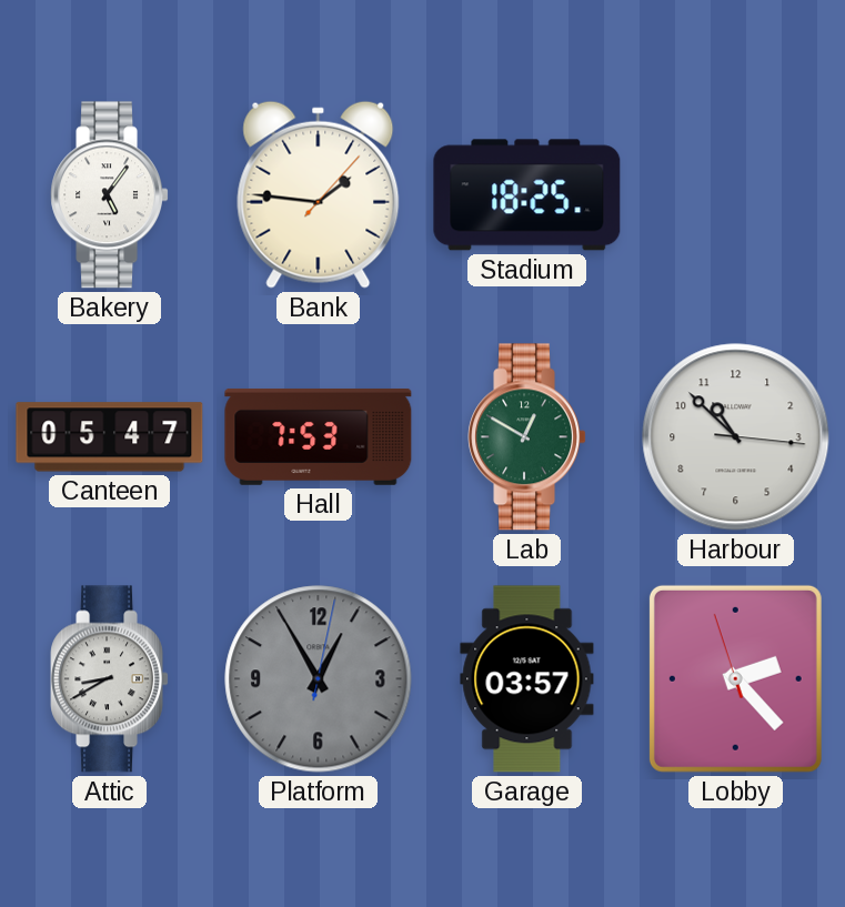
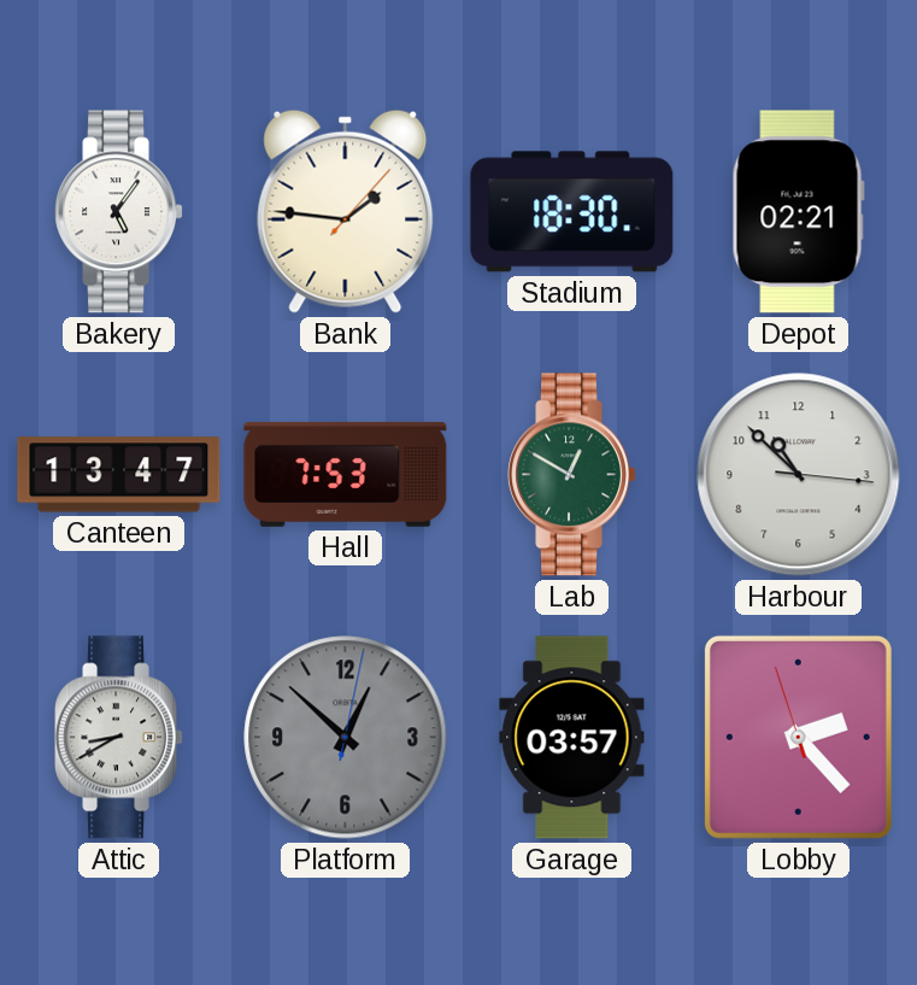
Stadium: 18:25 -> 18:30
Depot: none -> 02:21
Canteen: 05:47 -> 13:47
Platform: 12:55 -> 12:52
